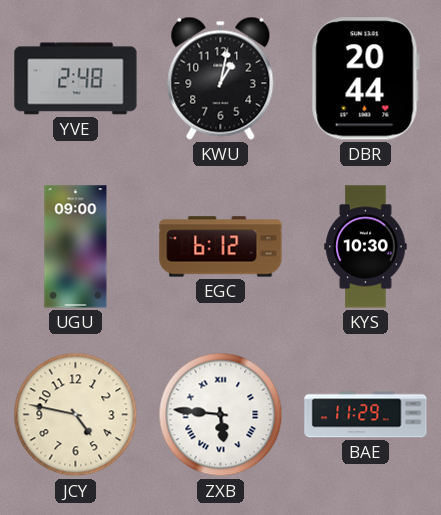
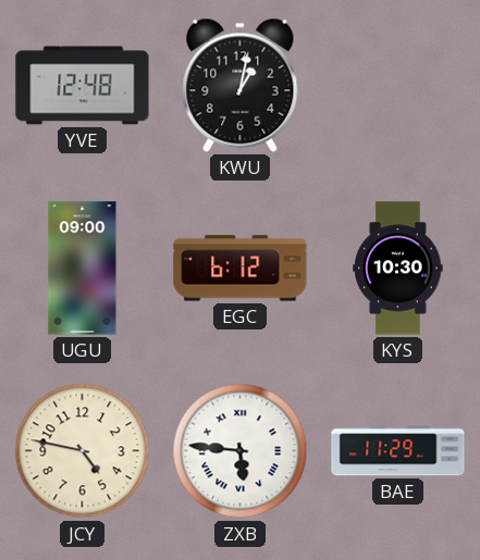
YVE: 2:48 -> 12:48
DBR: 20:44 -> none
